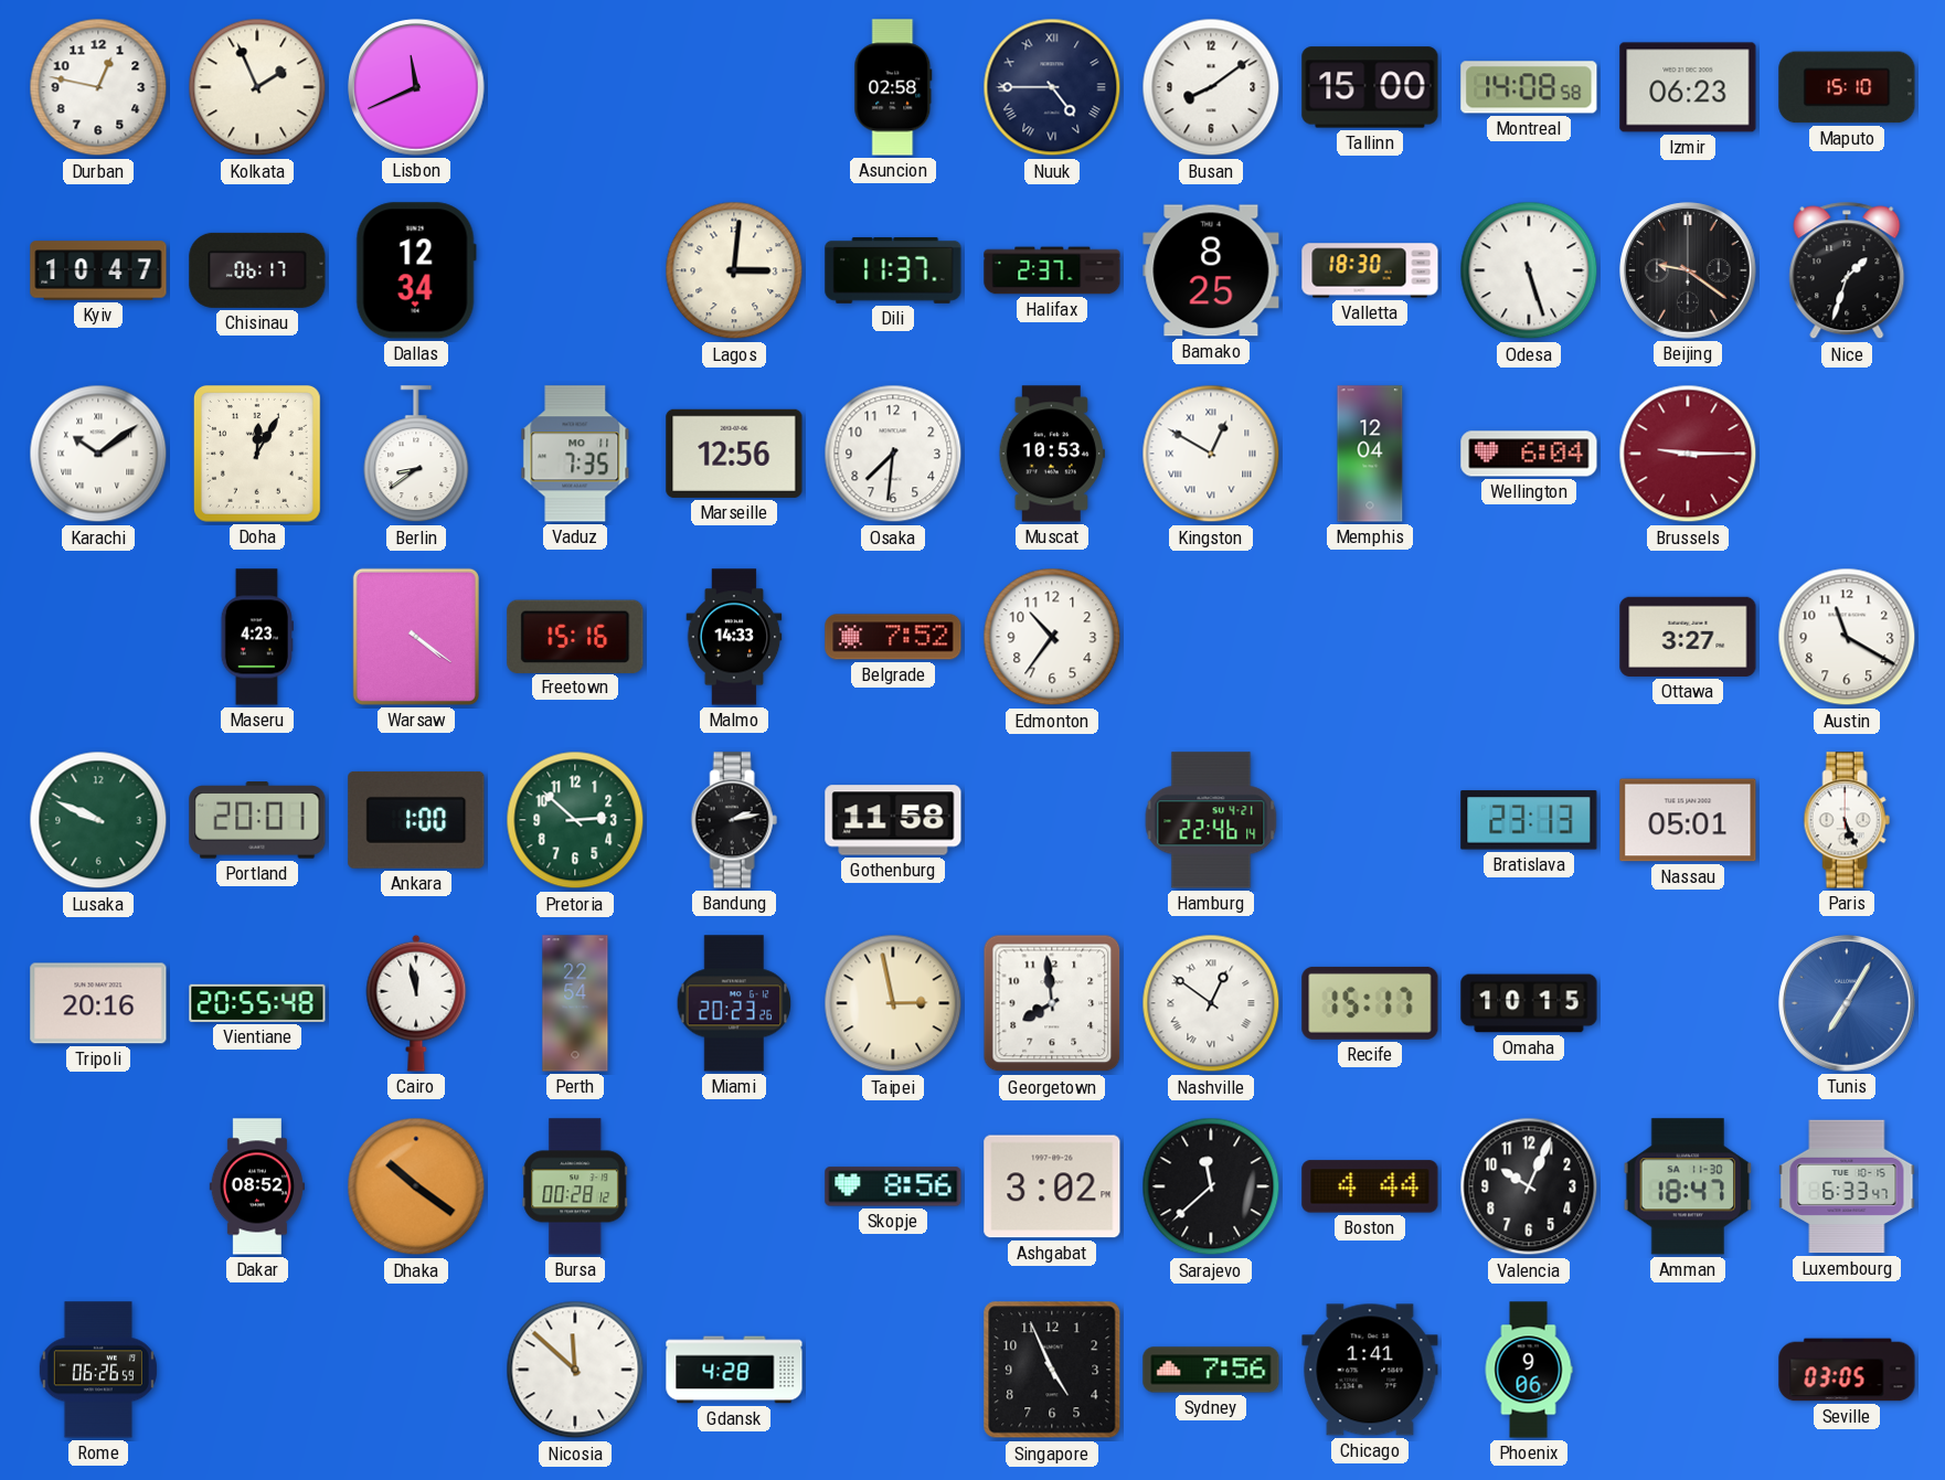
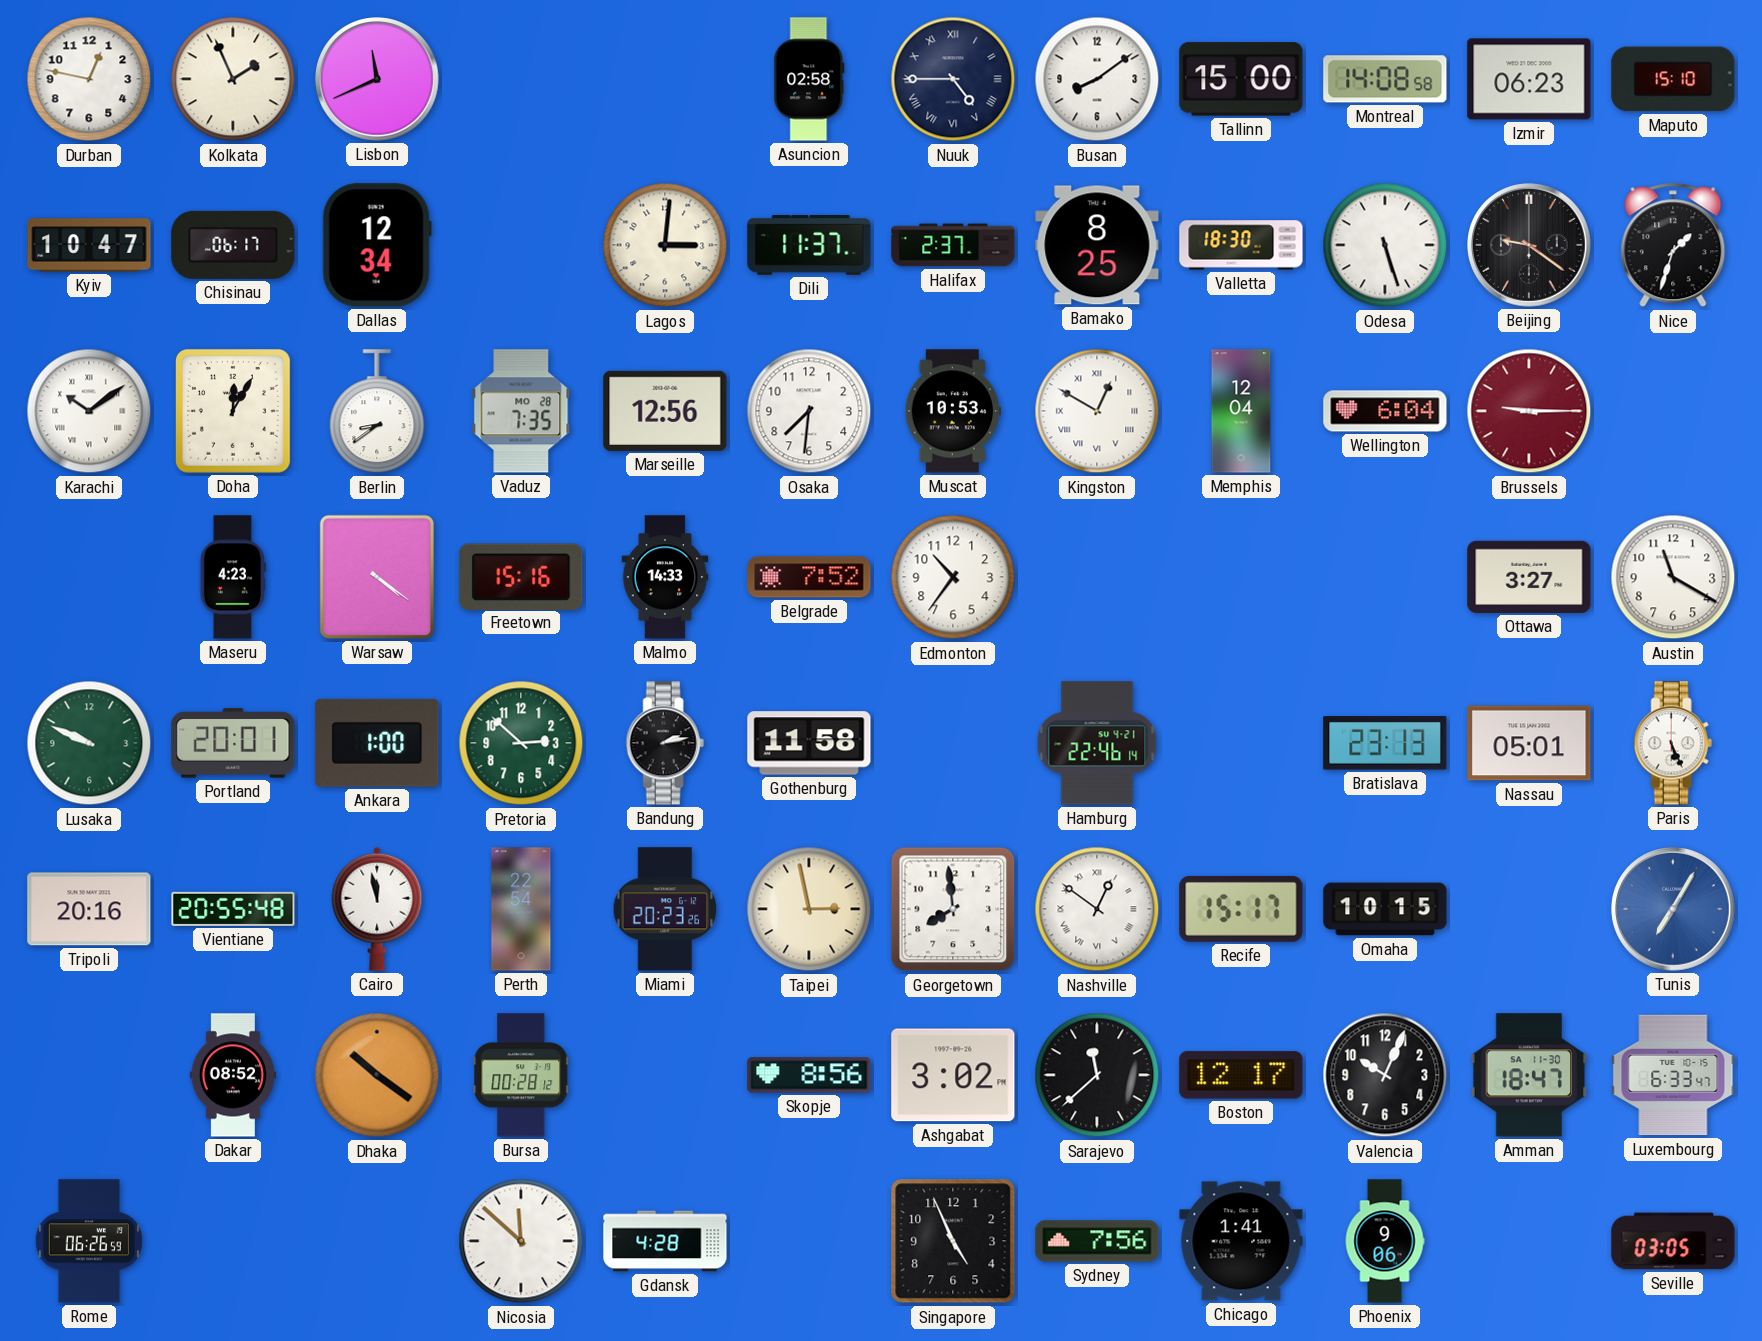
Vaduz date: MO 11 -> MO 28
Boston: 4:44 -> 12:17
